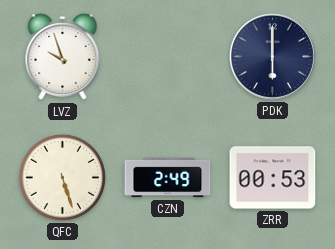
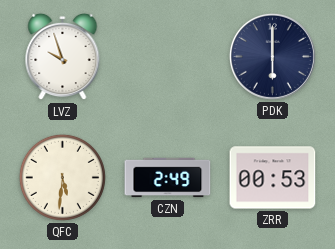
QFC: 5:27 -> 5:31
